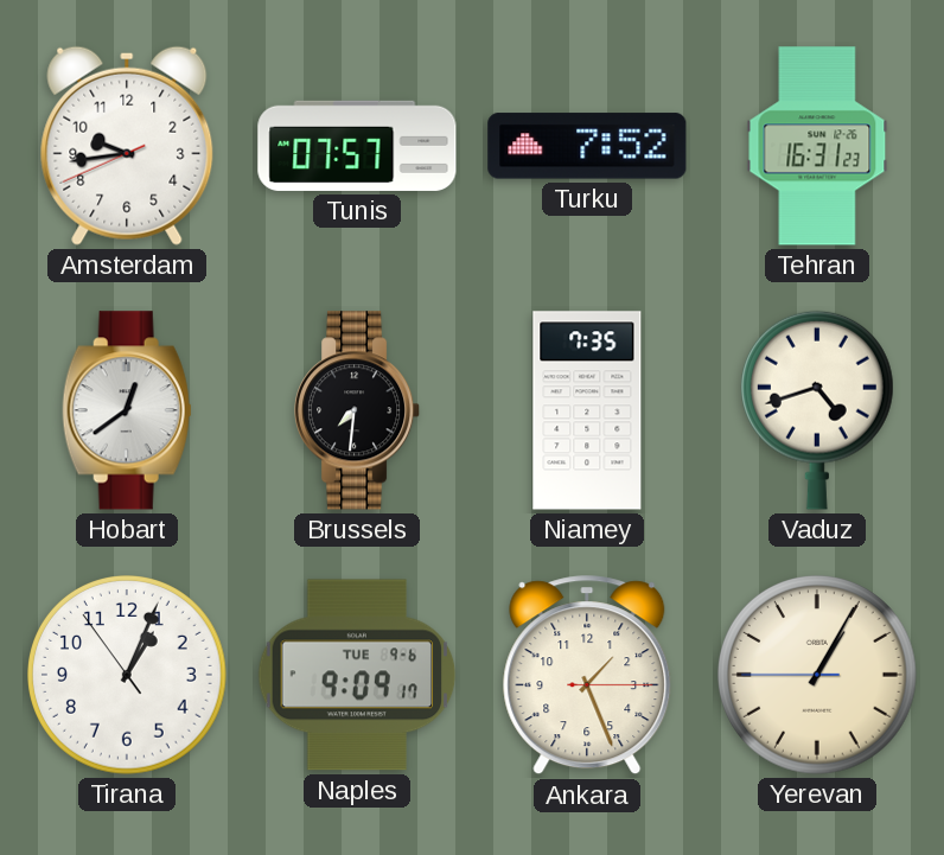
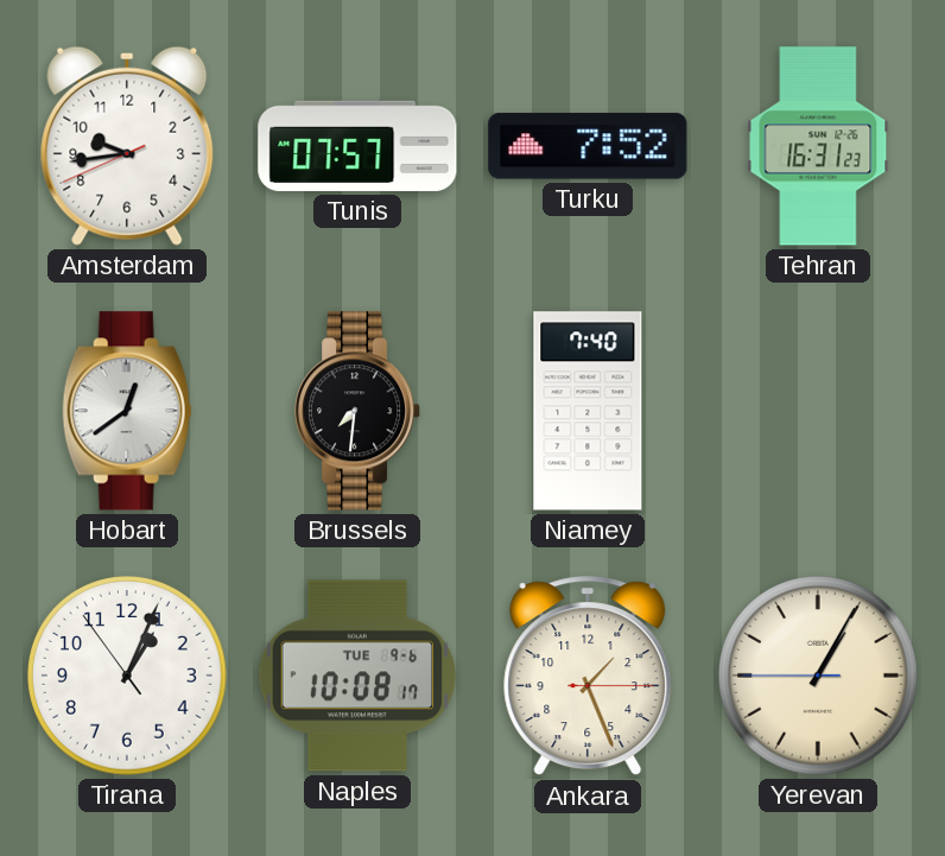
Niamey: 7:35 -> 7:40
Vaduz: 4:42 -> none
Naples: 9:09 -> 10:08
